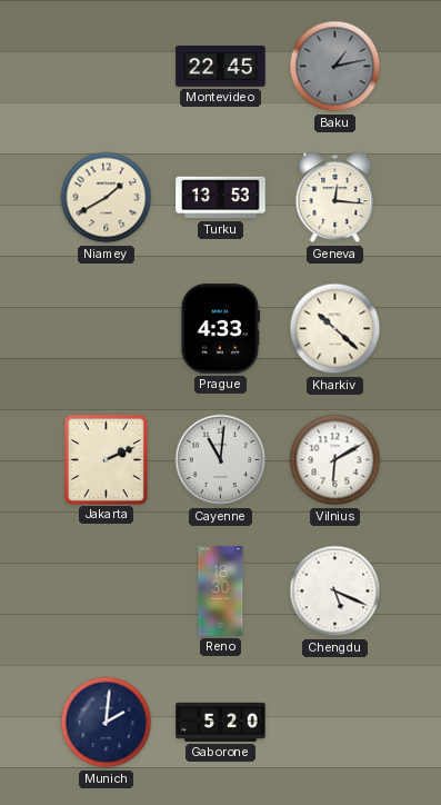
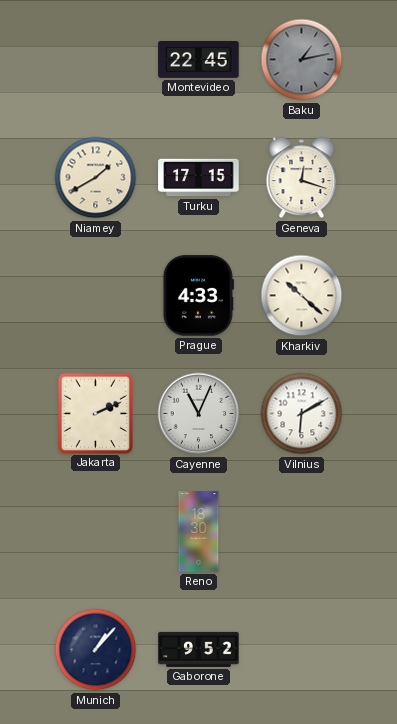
Turku: 13:53 -> 17:15
Geneva: 12:16 -> 12:18
Cayenne: 11:01 -> 11:04
Chengdu: 5:19 -> none
Munich: 2:01 -> 1:07
Gaborone: 5:20 -> 9:52
